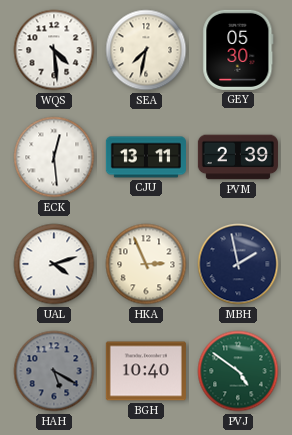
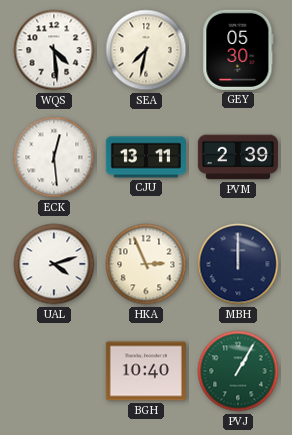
MBH: 1:58 -> 12:00
HAH: 5:20 -> none
PVJ: 4:51 -> 1:05
